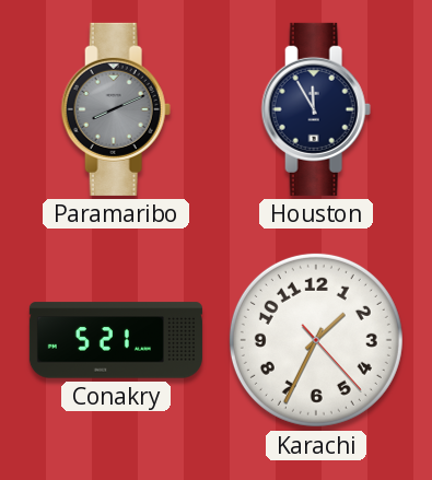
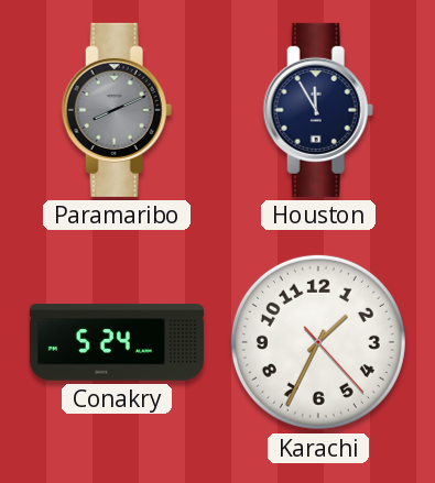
Conakry: 5:21 -> 5:24
